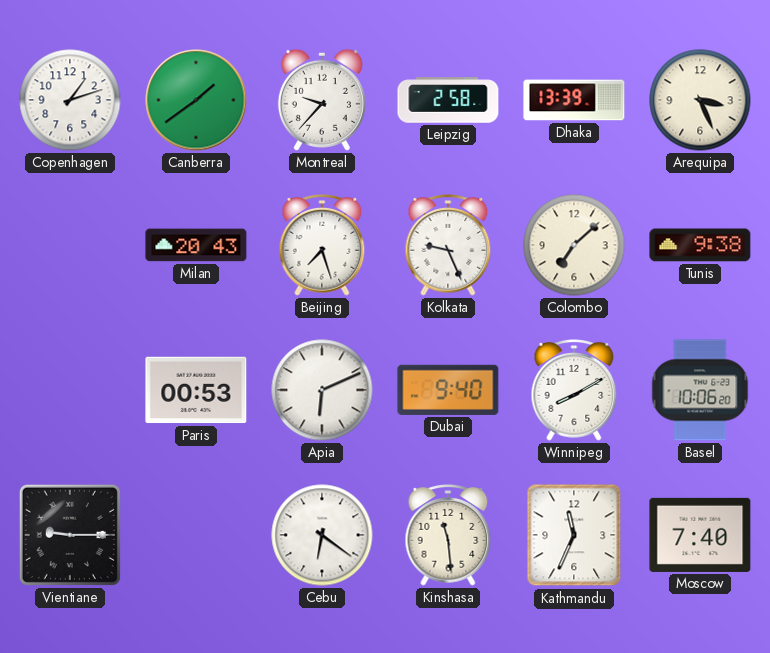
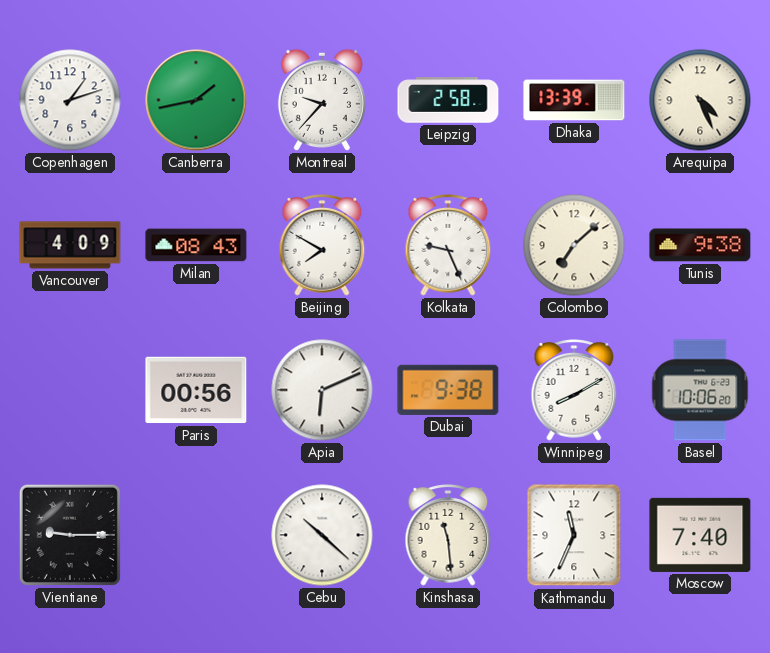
Canberra: 1:39 -> 1:43
Arequipa: 3:26 -> 4:26
Vancouver: none -> 4:09
Milan: 20:43 -> 08:43
Beijing: 7:27 -> 7:50
Paris: 00:53 -> 00:56
Dubai: 9:40 -> 9:38
Cebu: 6:21 -> 10:22
